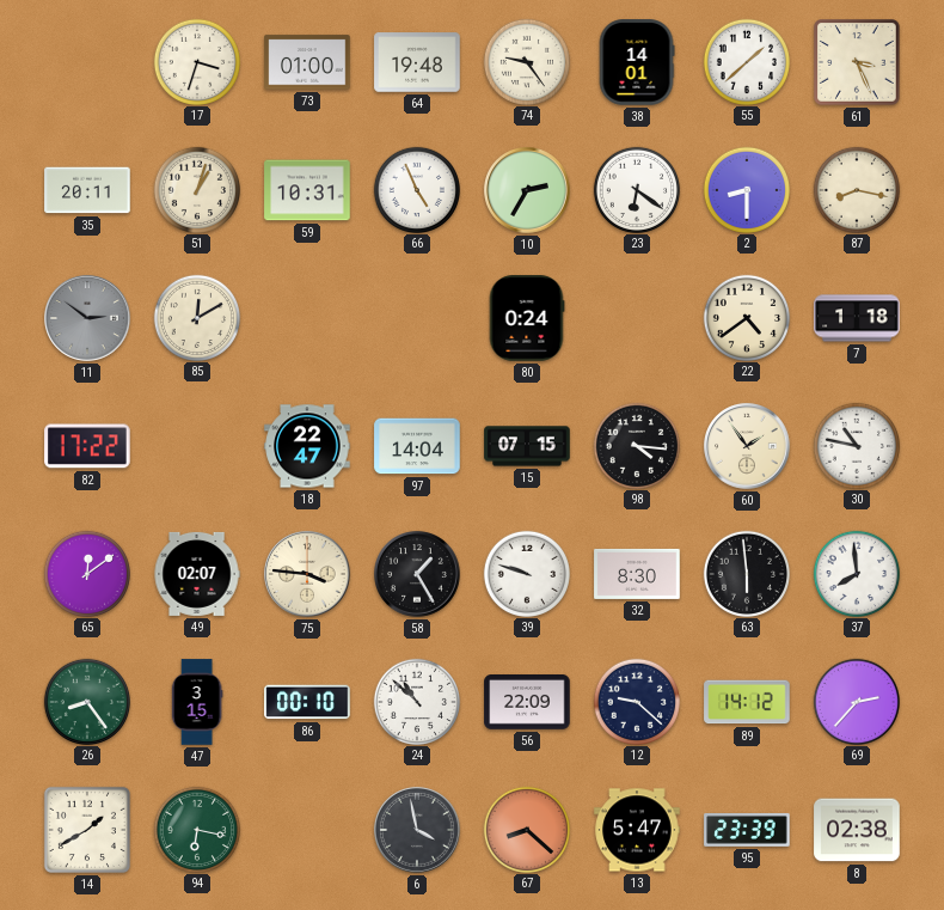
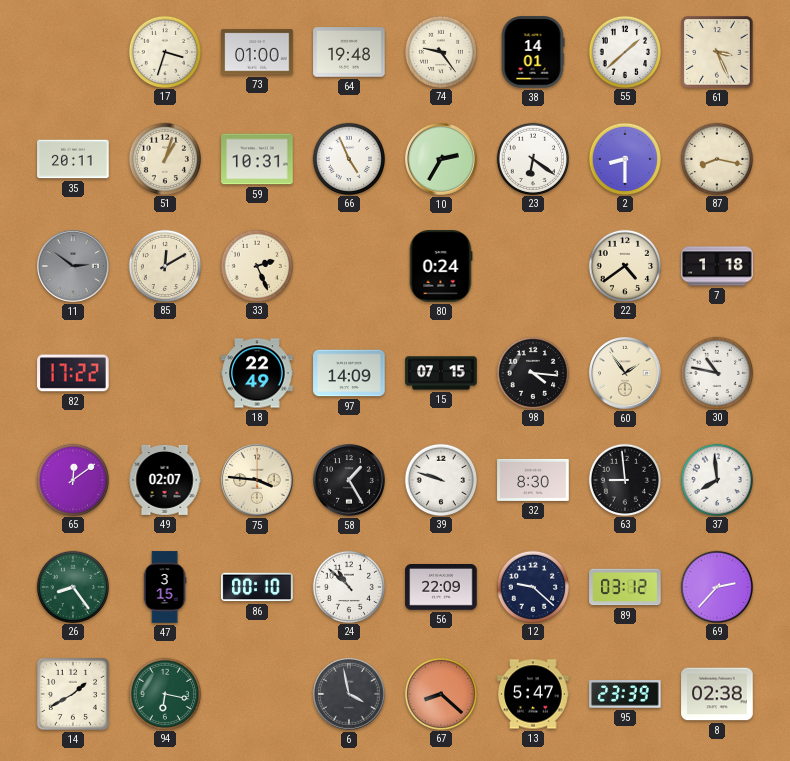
33: none -> 2:26
18: 22:47 -> 22:49
97: 14:04 -> 14:09
63: 5:59 -> 8:59
89: 14:12 -> 03:12
